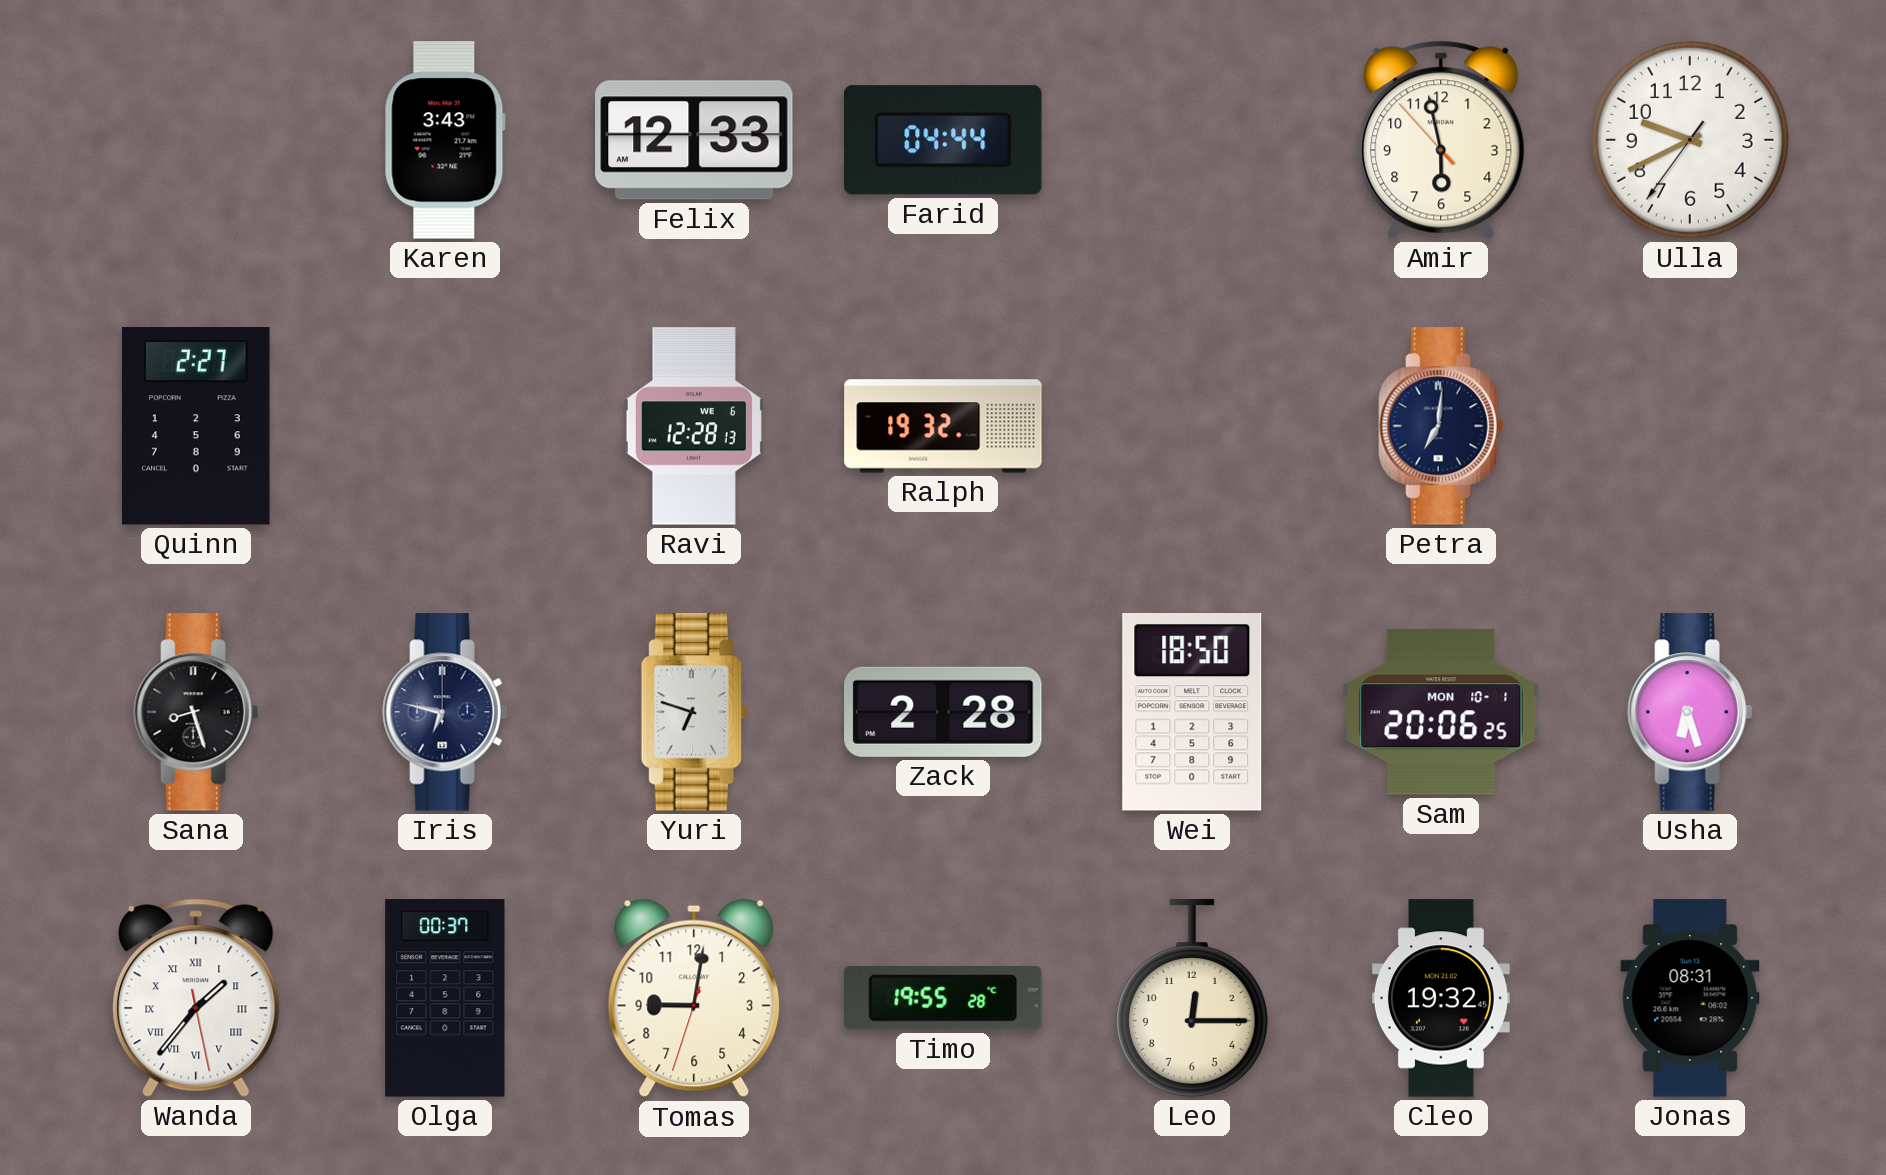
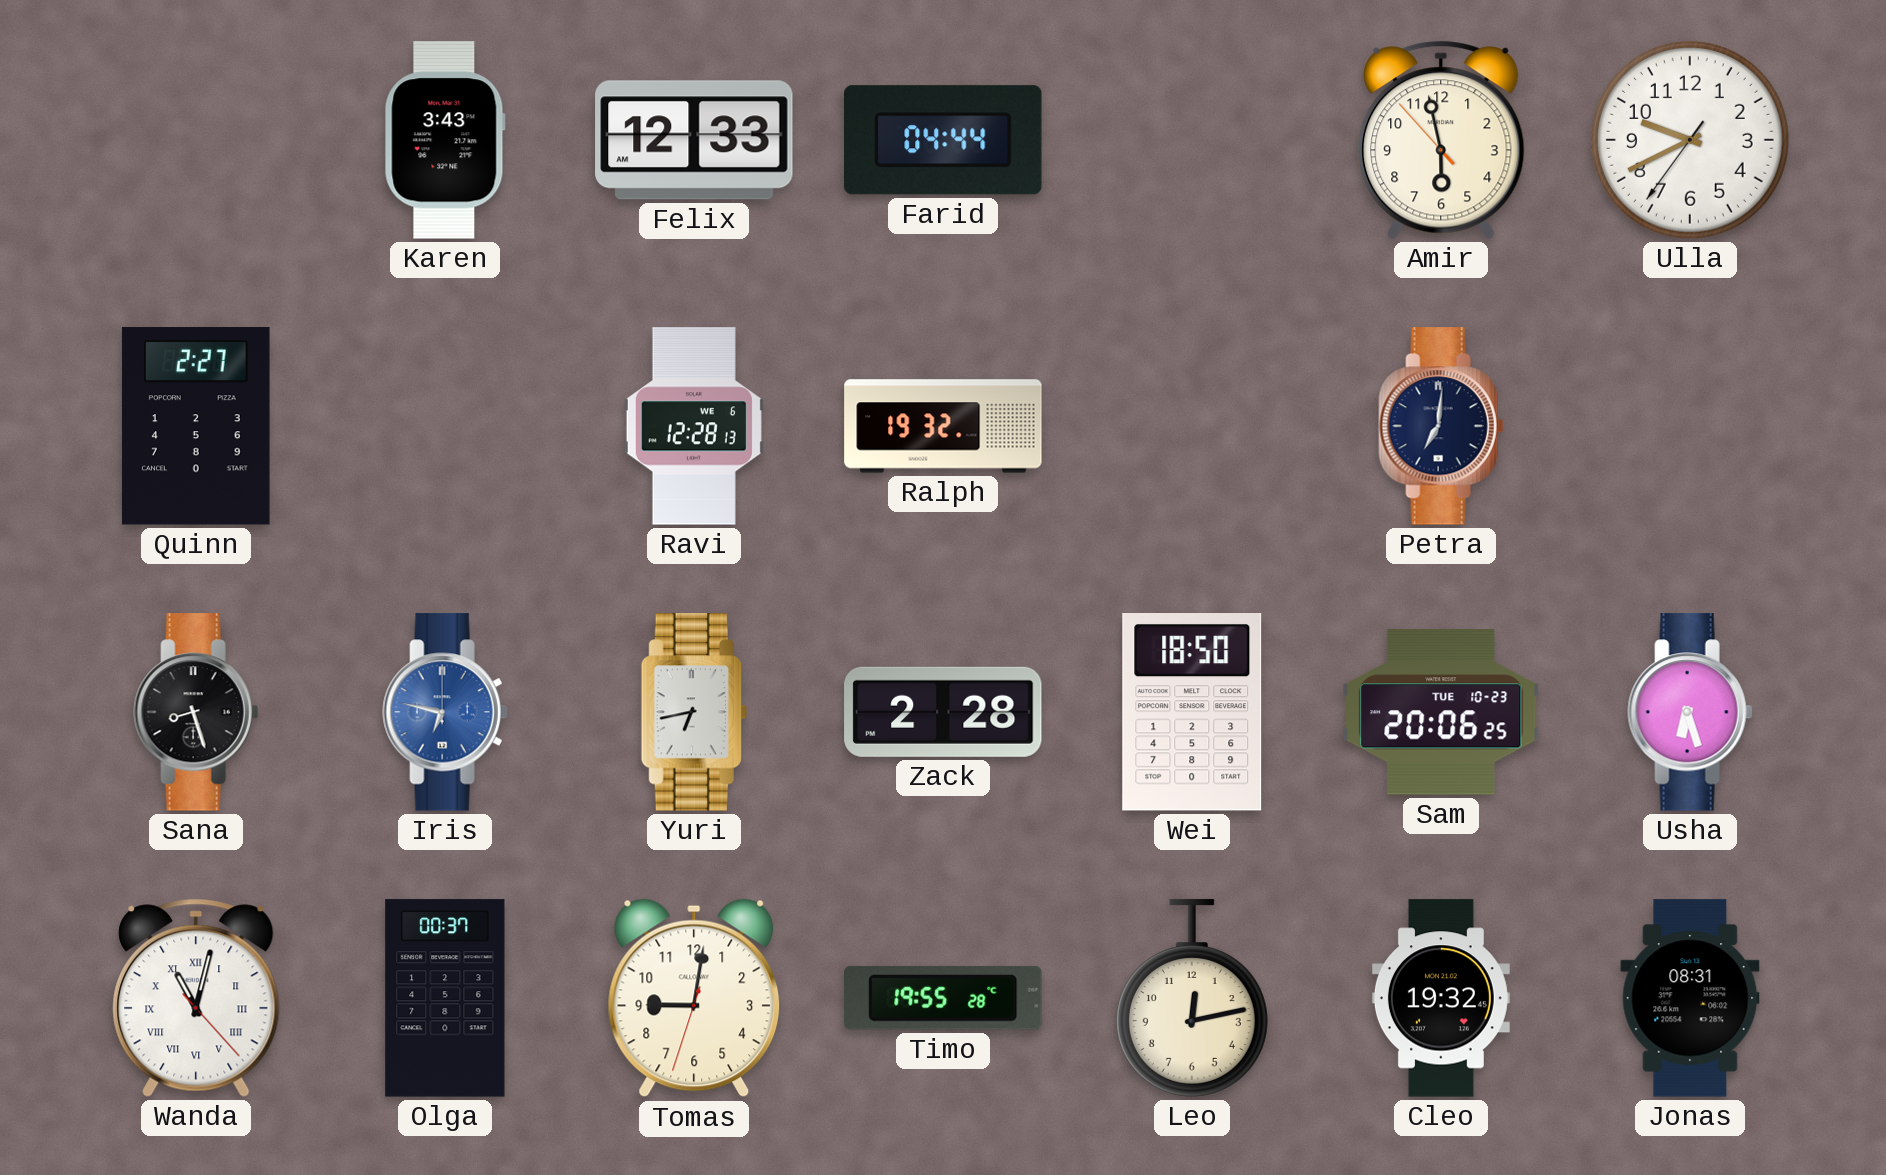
Iris dial: navy -> blue
Yuri: 6:48 -> 6:43
Sam date: MON 10-1 -> TUE 10-23
Wanda: 1:36 -> 11:02
Leo: 12:15 -> 12:13
